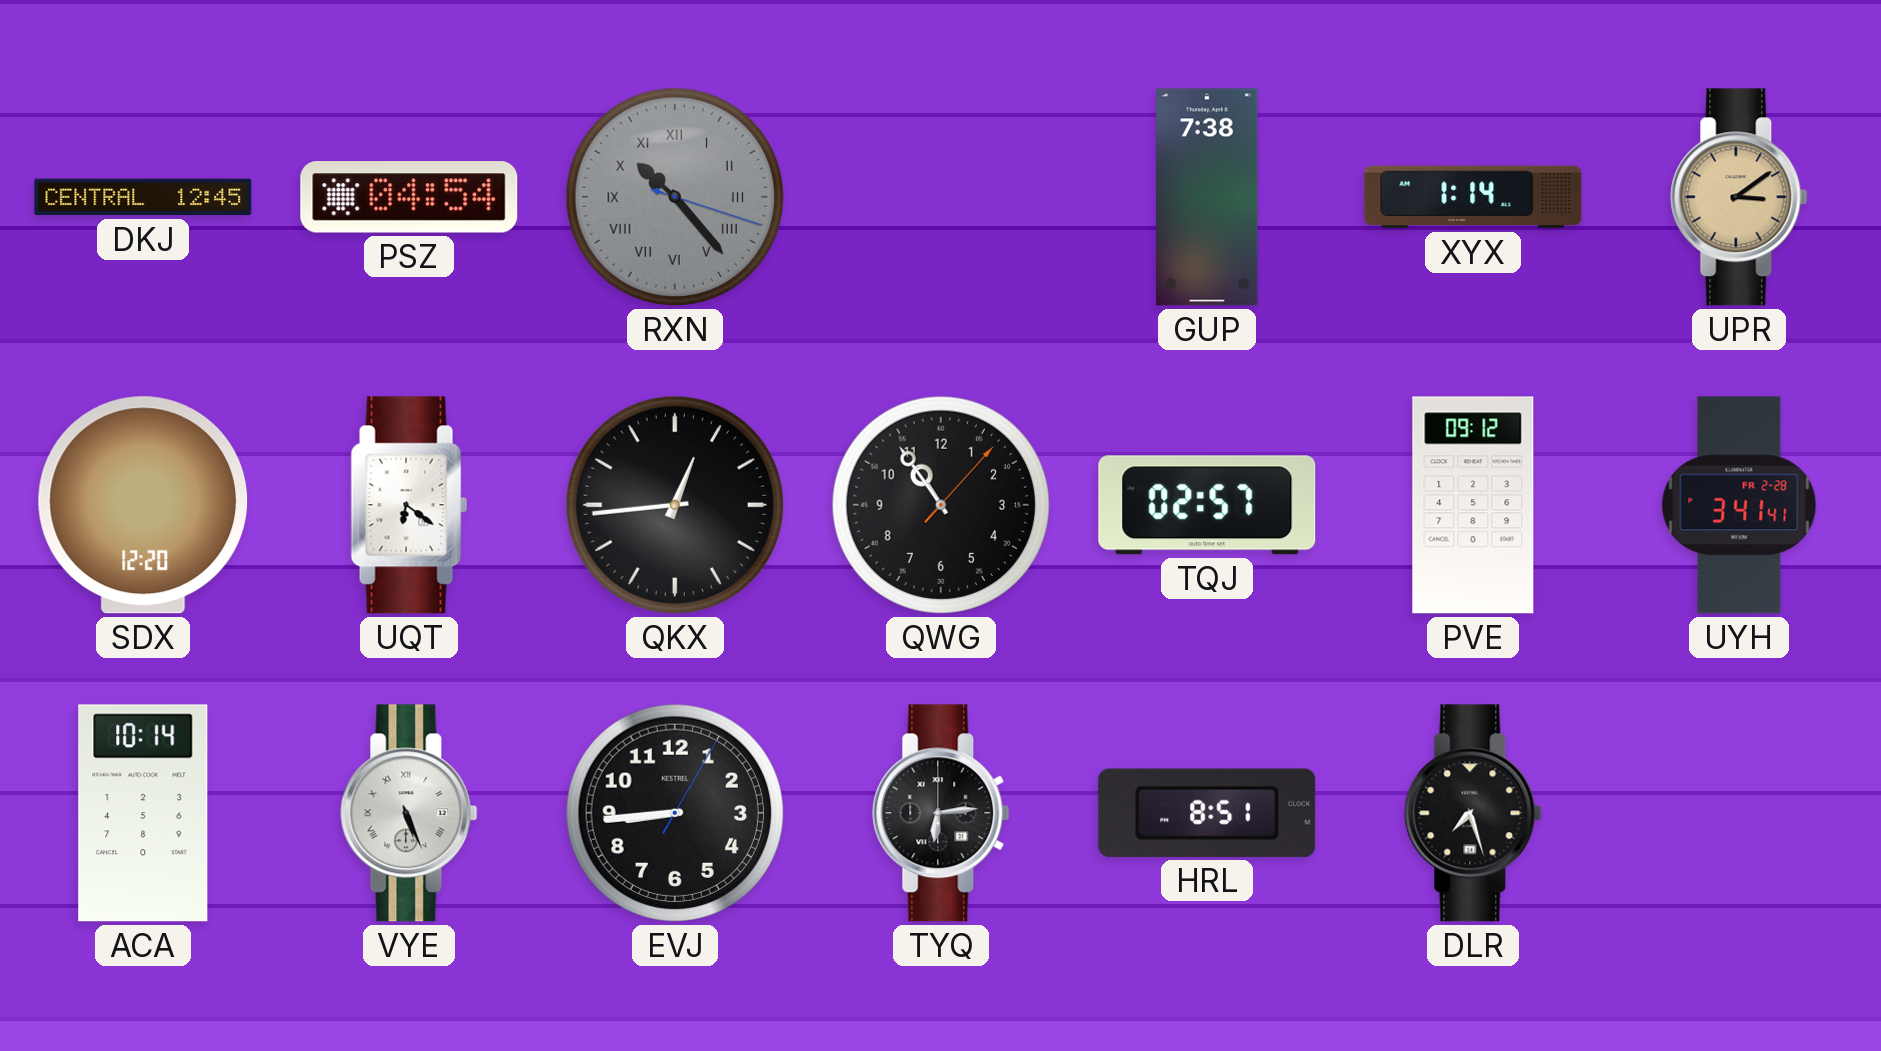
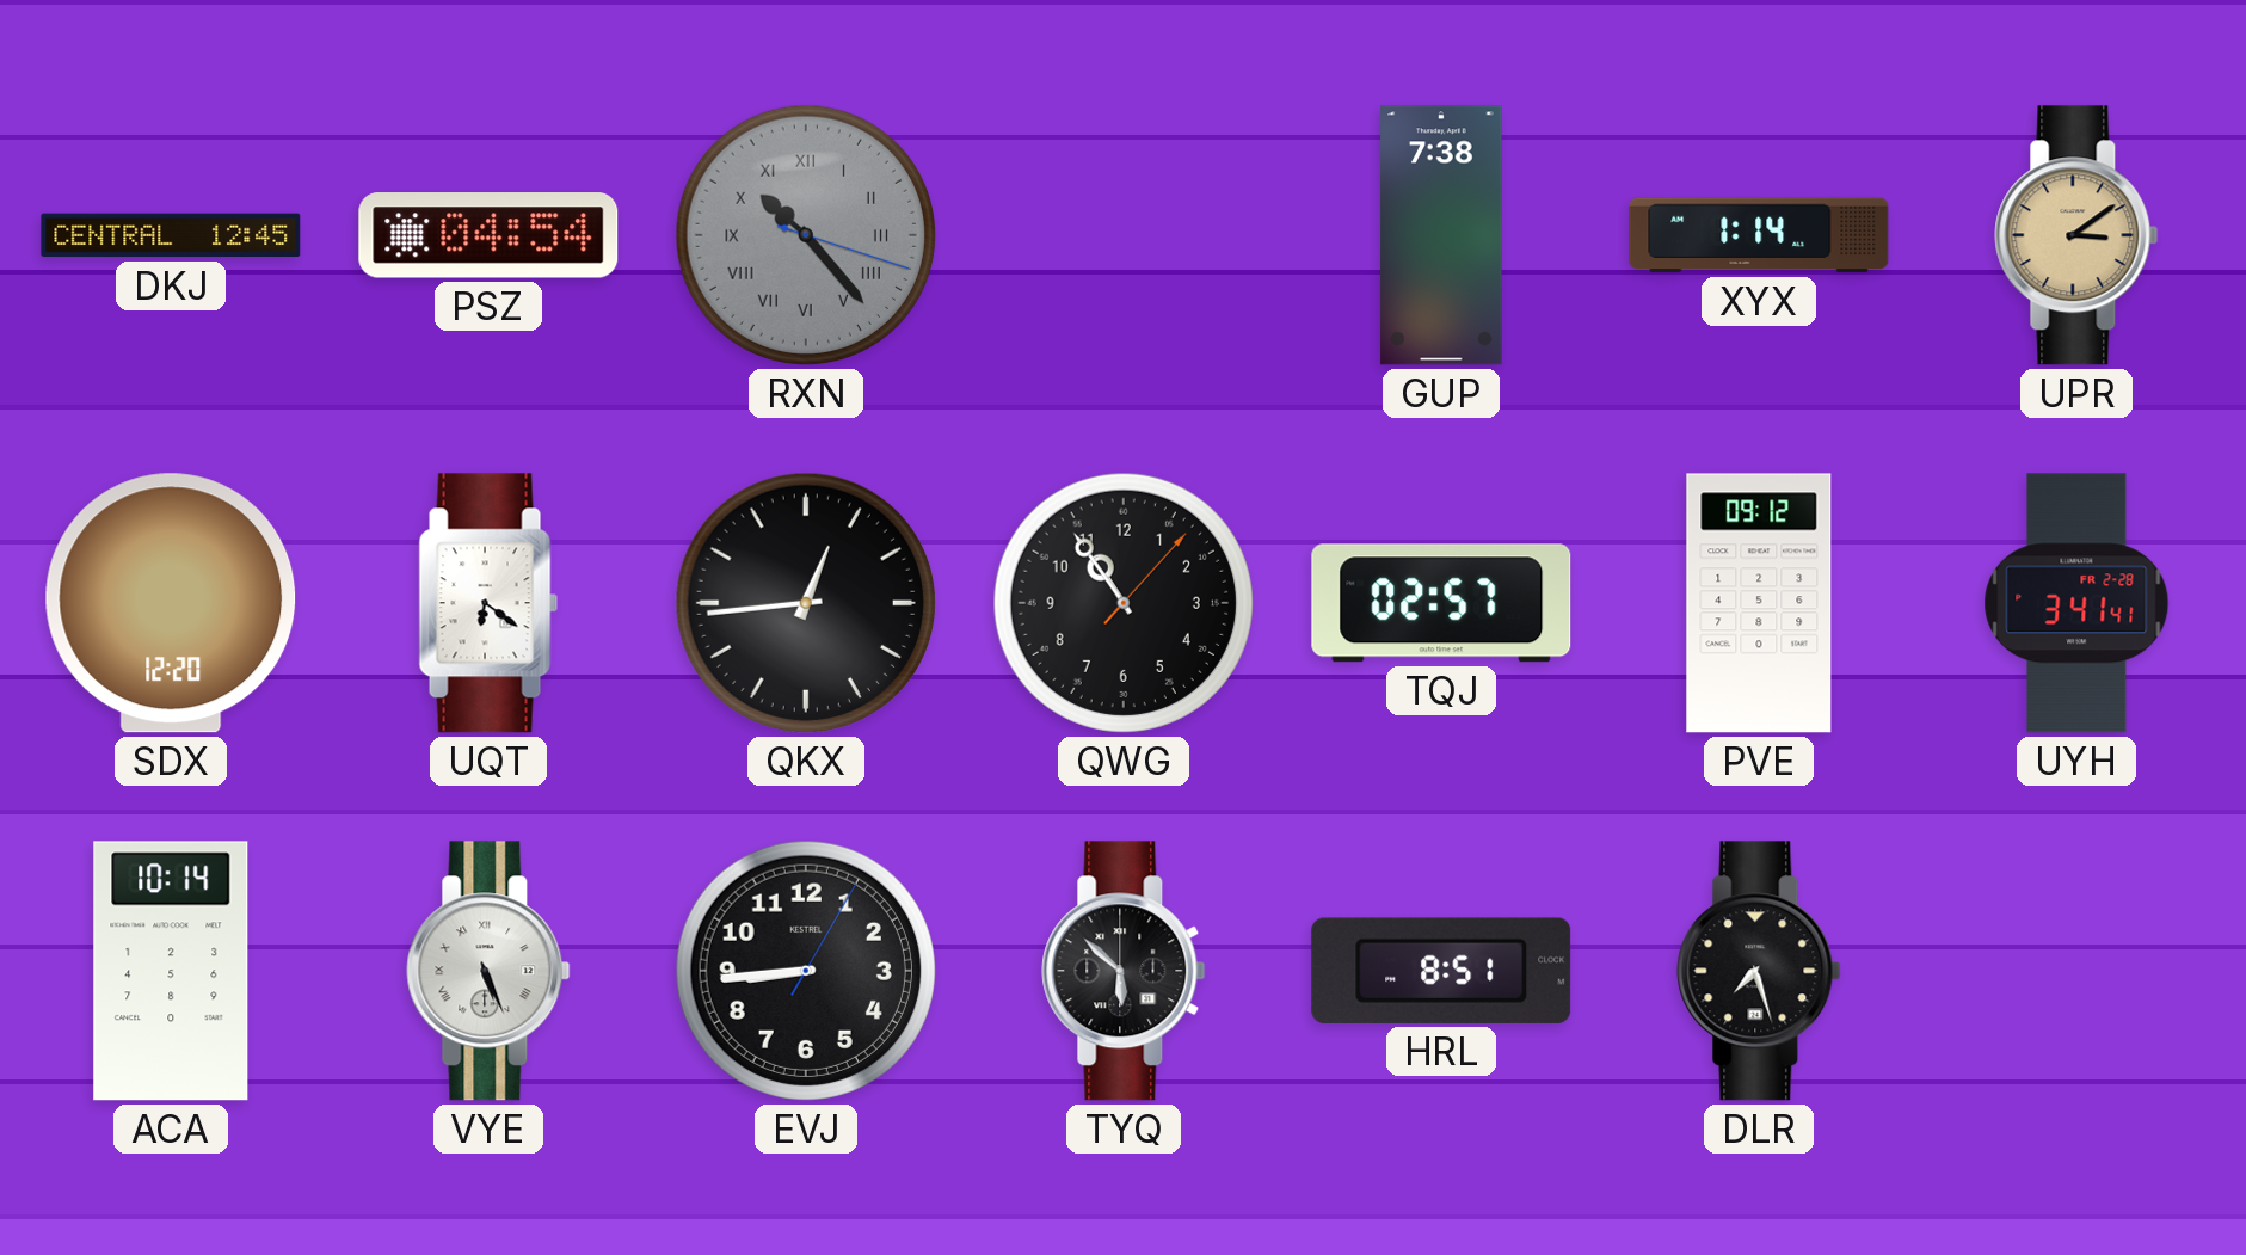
TYQ: 6:14 -> 5:52
